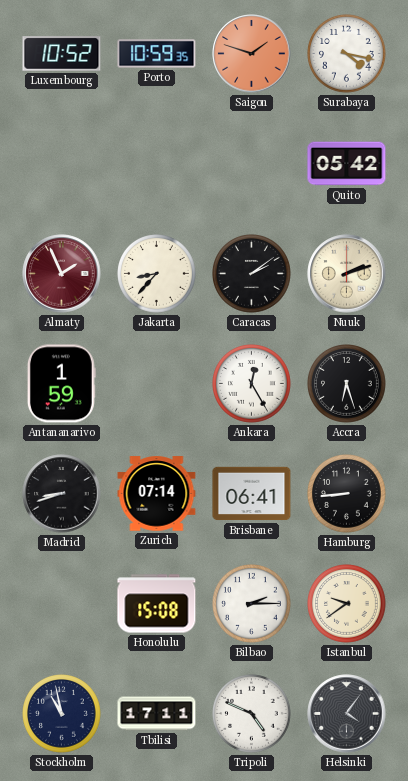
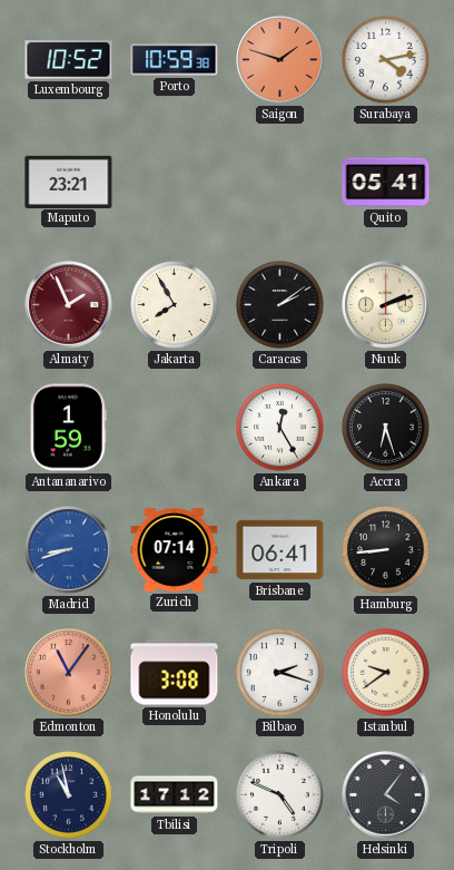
Porto: 10:59:35 -> 10:59:38
Surabaya: 4:17 -> 4:13
Maputo: none -> 23:21
Quito: 05:42 -> 05:41
Jakarta: 8:37 -> 7:55
Madrid dial: black -> blue
Edmonton: none -> 11:06
Honolulu: 15:08 -> 3:08
Bilbao: 2:15 -> 2:18
Tbilisi: 17:11 -> 17:12
